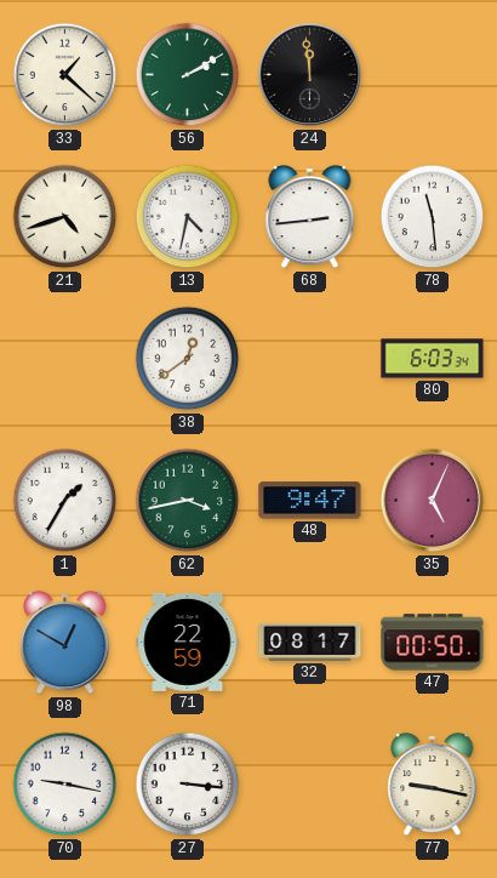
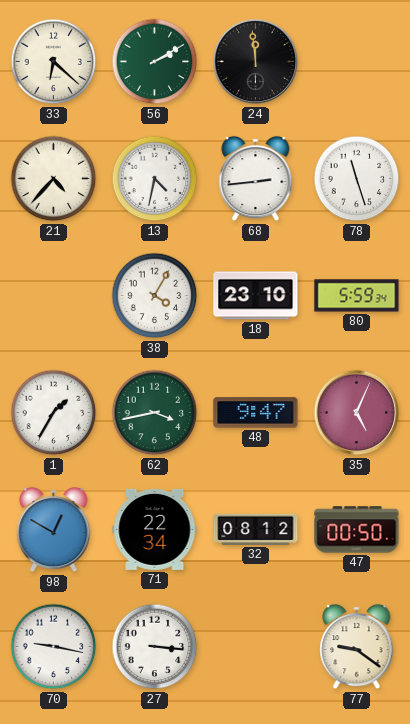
33: 1:22 -> 6:22
21: 4:42 -> 4:37
78: 11:29 -> 11:27
38: 12:39 -> 4:05
18: none -> 23:10
80: 6:03 -> 5:59
71: 22:59 -> 22:34
32: 08:17 -> 08:12
77: 9:17 -> 9:21
